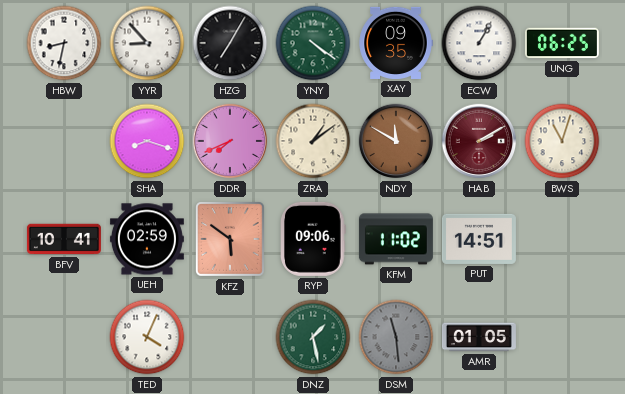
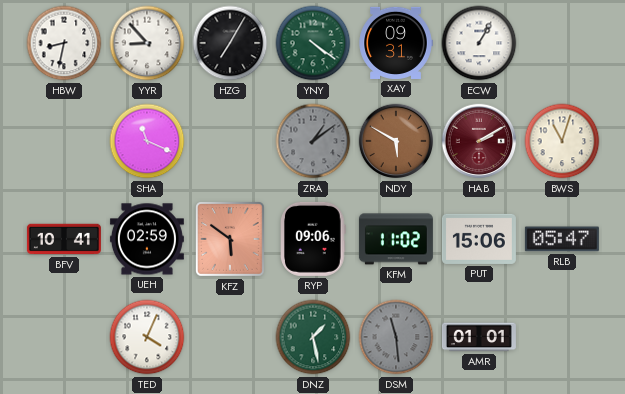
XAY: 09:35 -> 09:31
UNG: 06:25 -> none
SHA: 8:18 -> 11:19
DDR: 7:41 -> none
ZRA dial: cream -> grey
NDY: 11:50 -> 5:50
PUT: 14:51 -> 15:06
RLB: none -> 05:47
AMR: 01:05 -> 01:01
